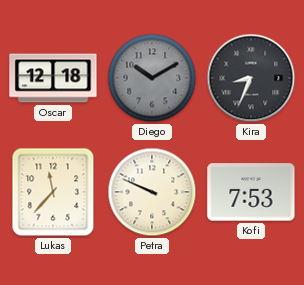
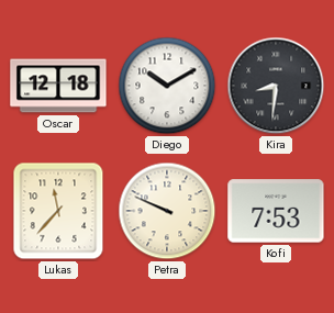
Diego dial: grey -> white
Kira: 8:34 -> 8:31
